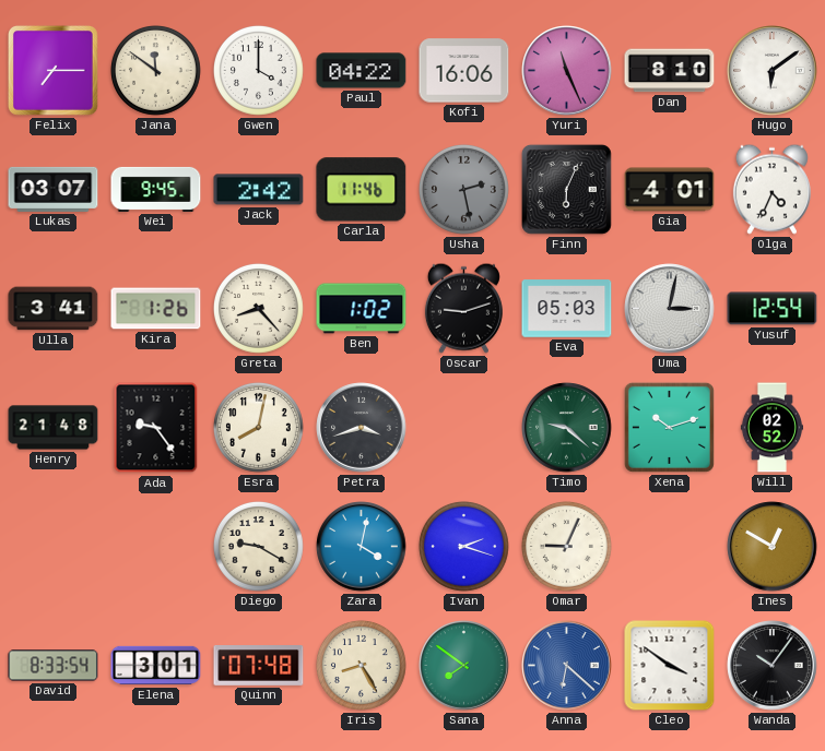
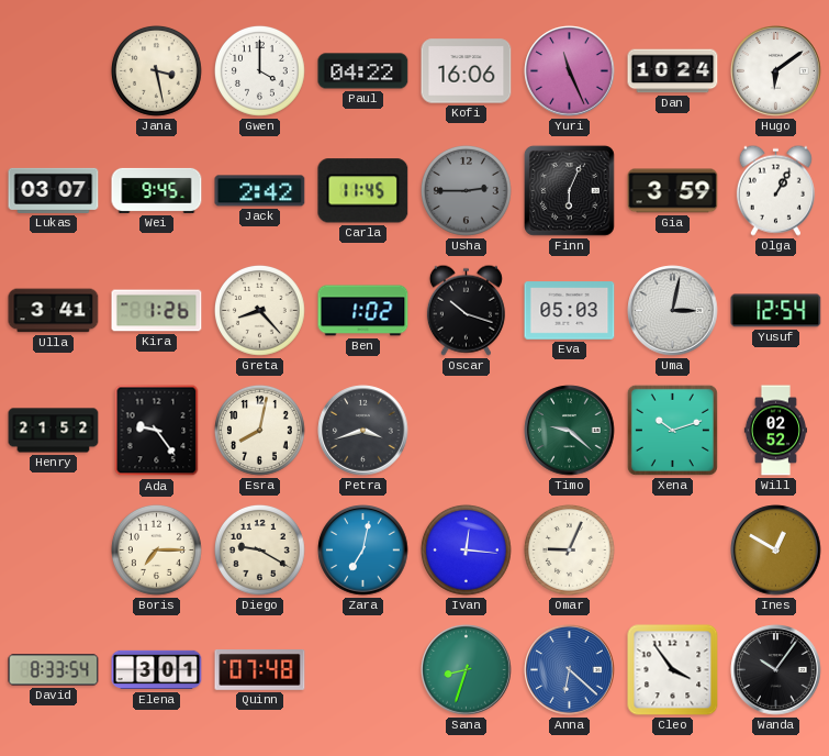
Felix: 7:15 -> none
Jana: 11:51 -> 3:28
Dan: 8:10 -> 10:24
Carla: 11:46 -> 11:45
Usha: 2:28 -> 2:45
Gia: 4:01 -> 3:59
Olga: 4:34 -> 1:05
Oscar: 9:12 -> 10:18
Henry: 21:48 -> 21:52
Boris: none -> 7:15
Zara: 4:02 -> 7:02
Ivan: 2:18 -> 12:16
Iris: 8:25 -> none
Sana: 7:51 -> 8:33
Cleo: 3:51 -> 3:54
